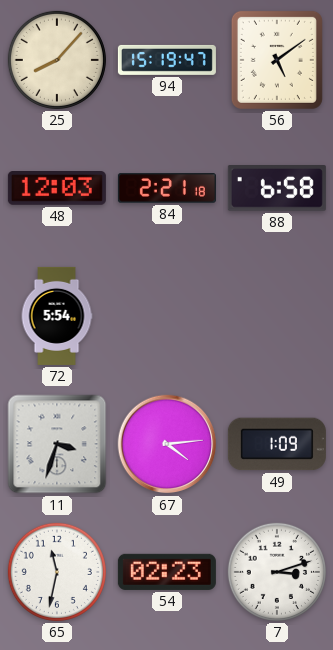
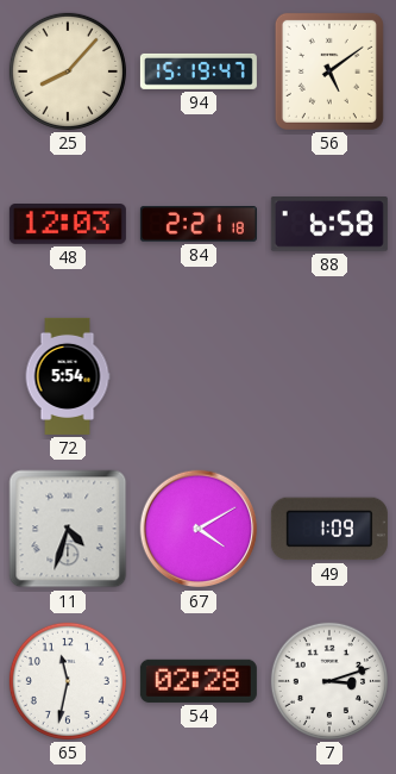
11: 3:33 -> 4:33
67: 4:14 -> 4:10
54: 02:23 -> 02:28
